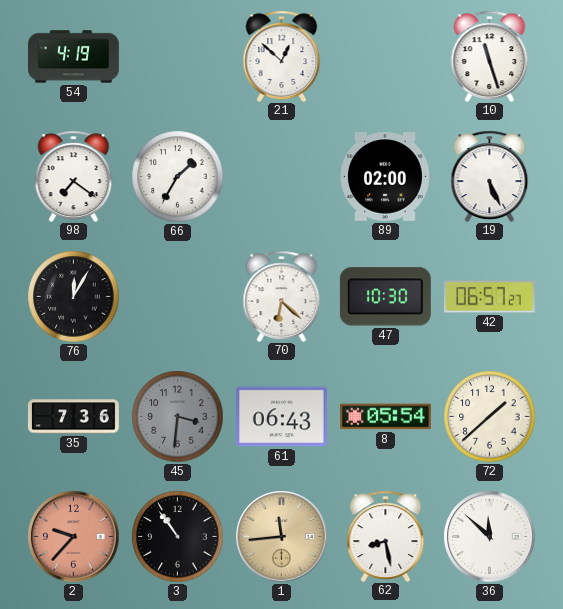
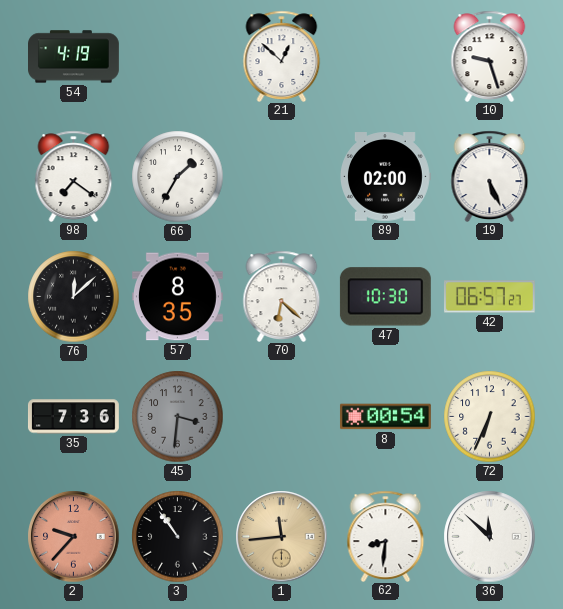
10: 11:27 -> 9:27
76: 12:05 -> 12:08
57: none -> 8:35
61: 06:43 -> none
8: 05:54 -> 00:54
72: 1:38 -> 6:34
62: 8:28 -> 8:31
